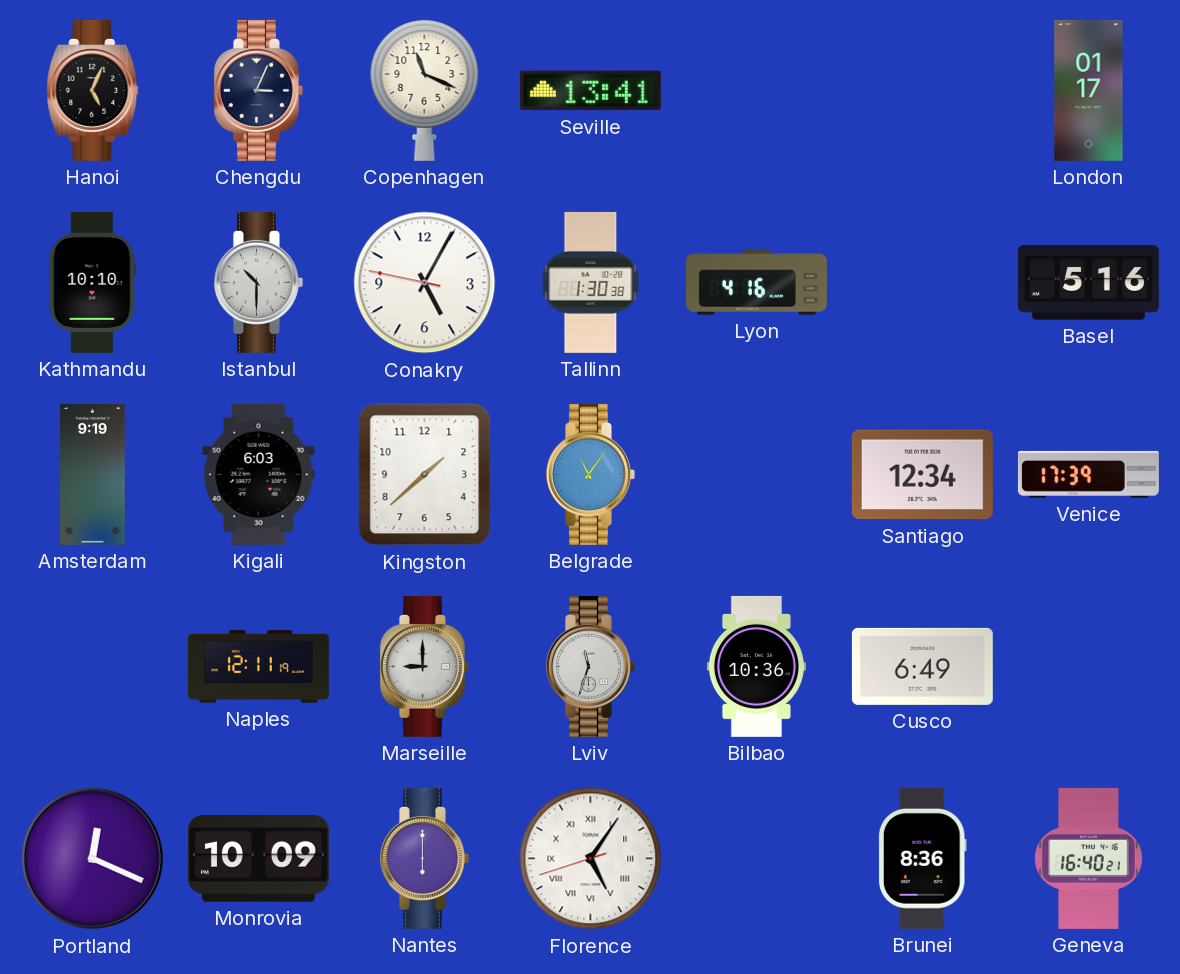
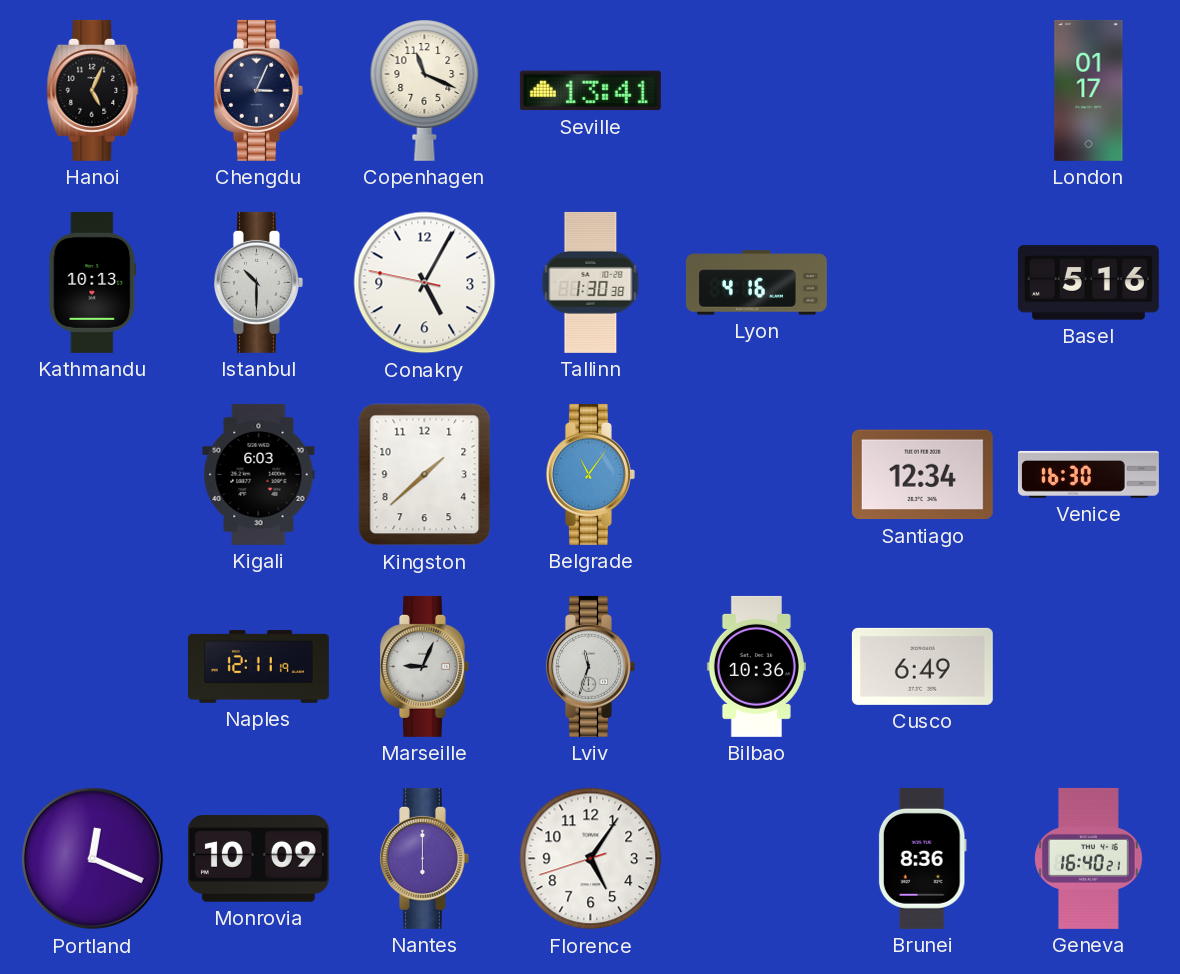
Kathmandu: 10:10 -> 10:13
Amsterdam: 9:19 -> none
Venice: 17:39 -> 16:30
Marseille: 9:00 -> 9:04
Florence numerals: Roman -> Arabic
